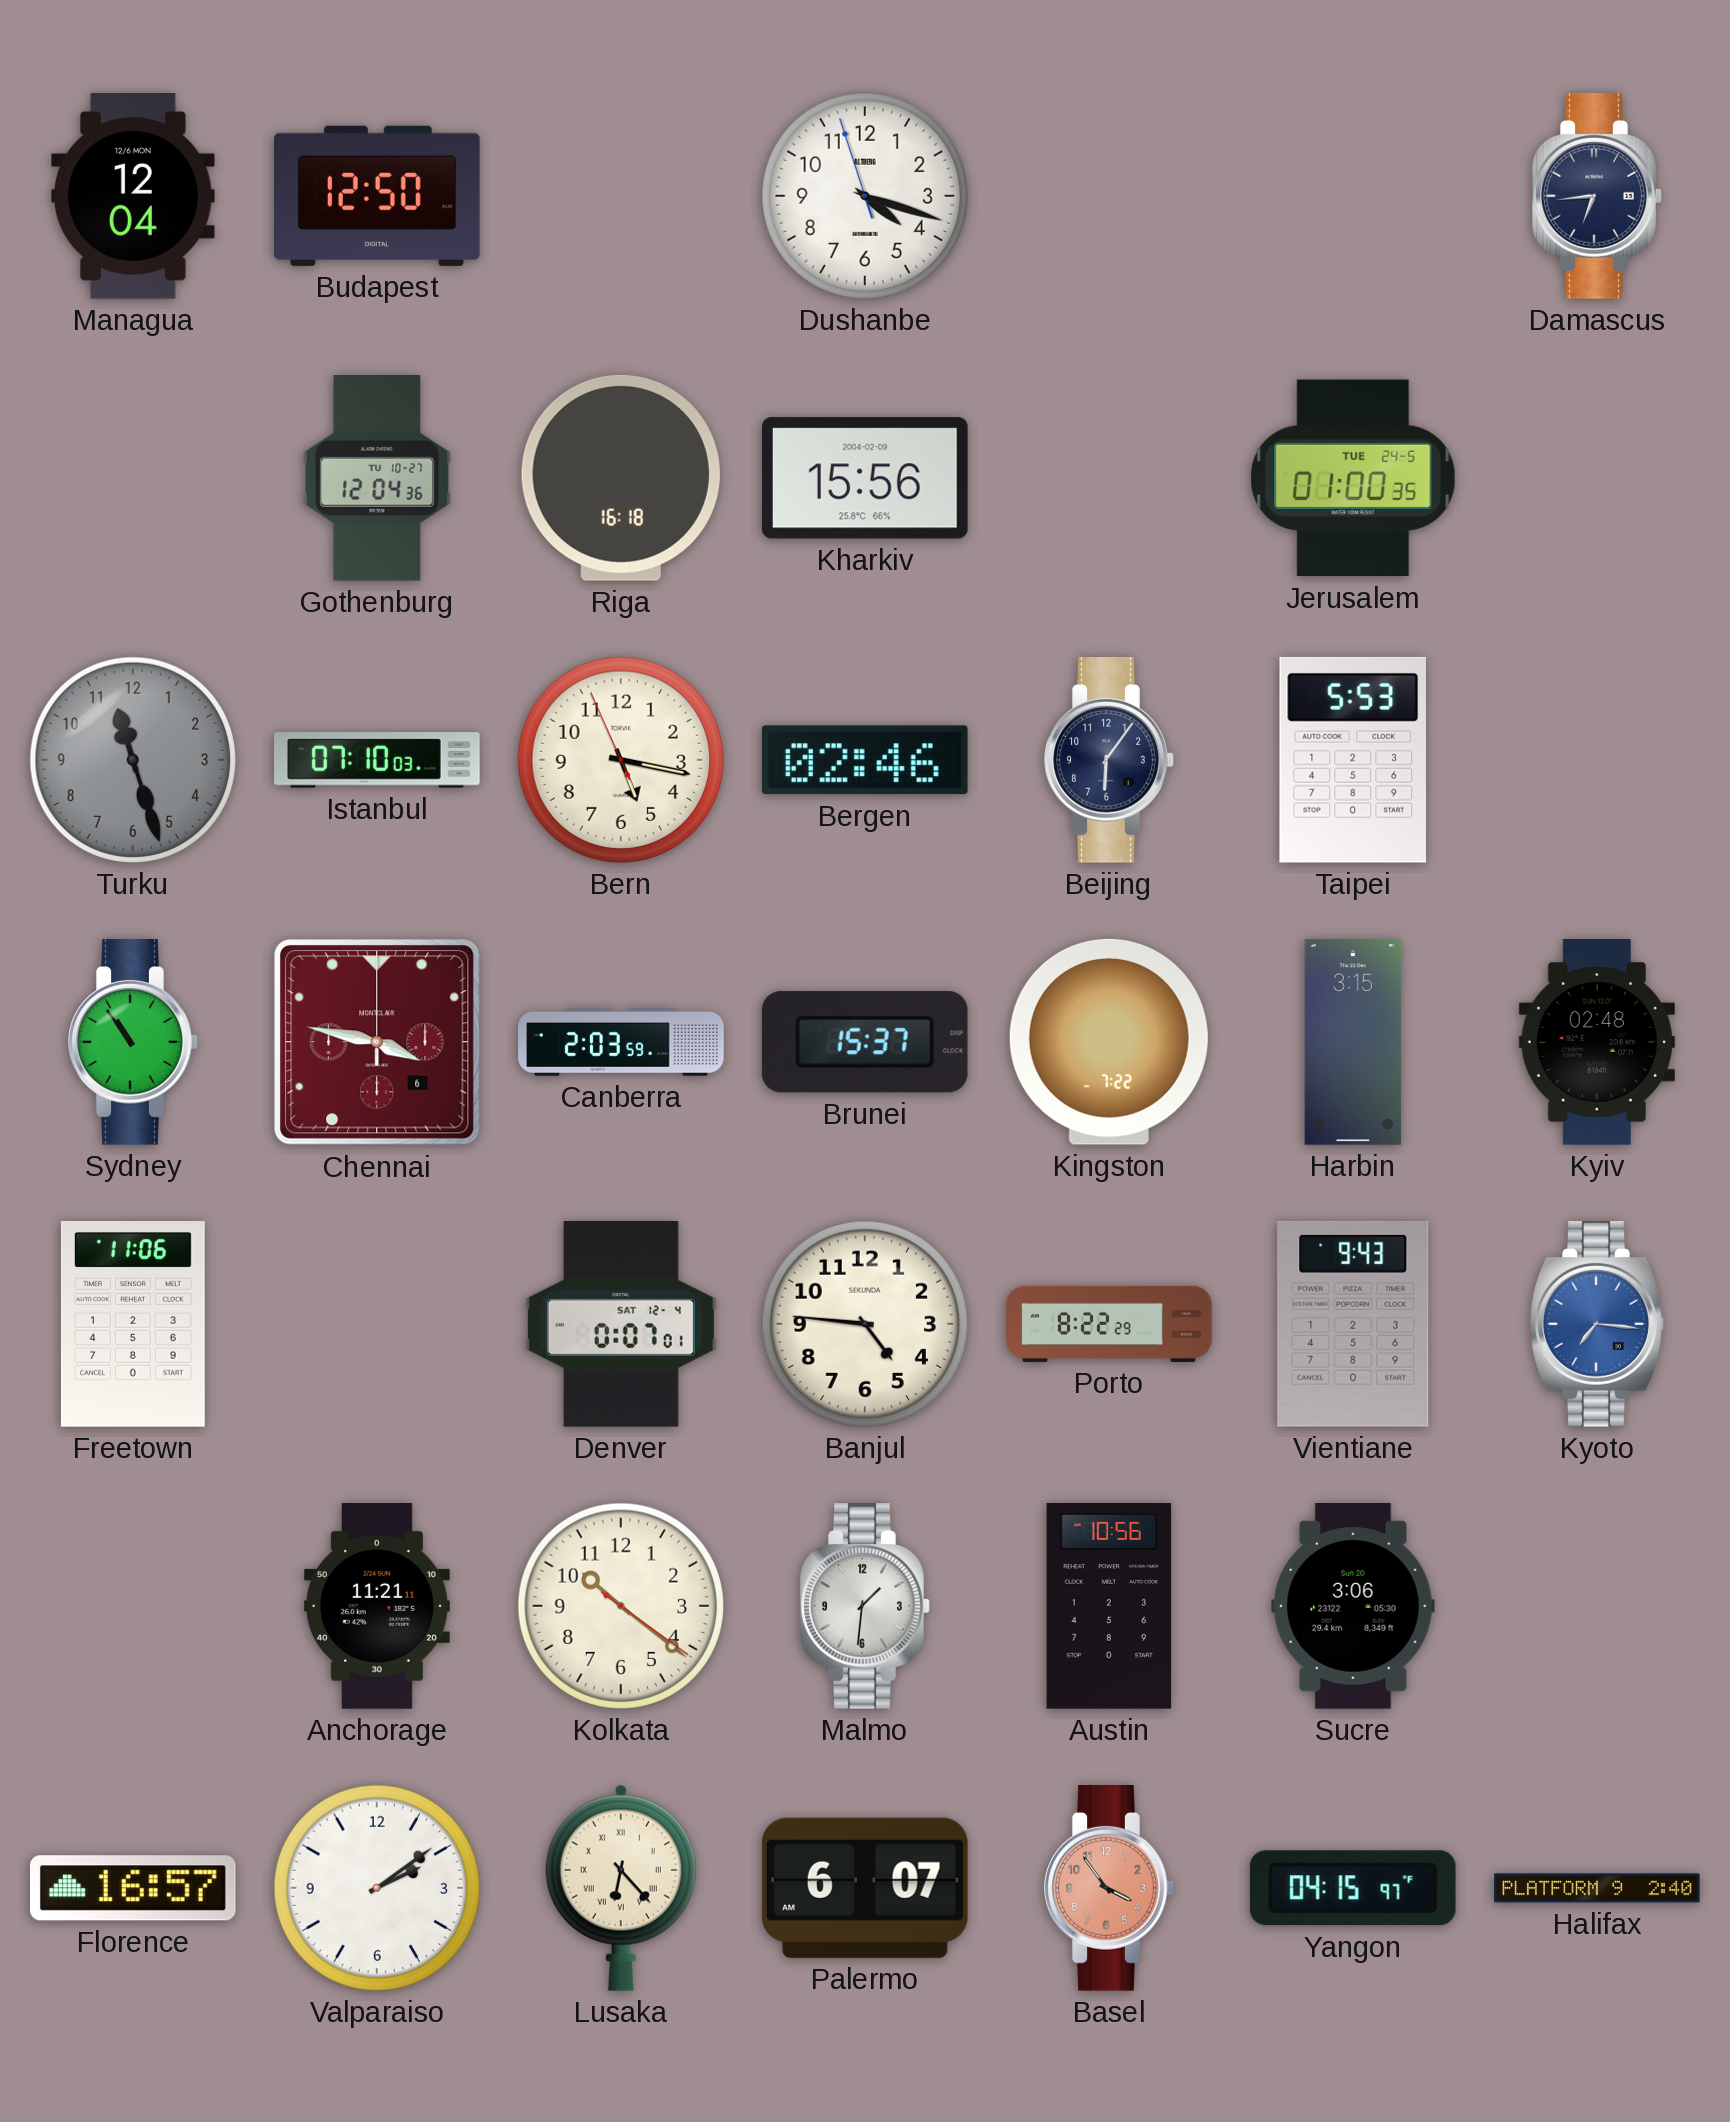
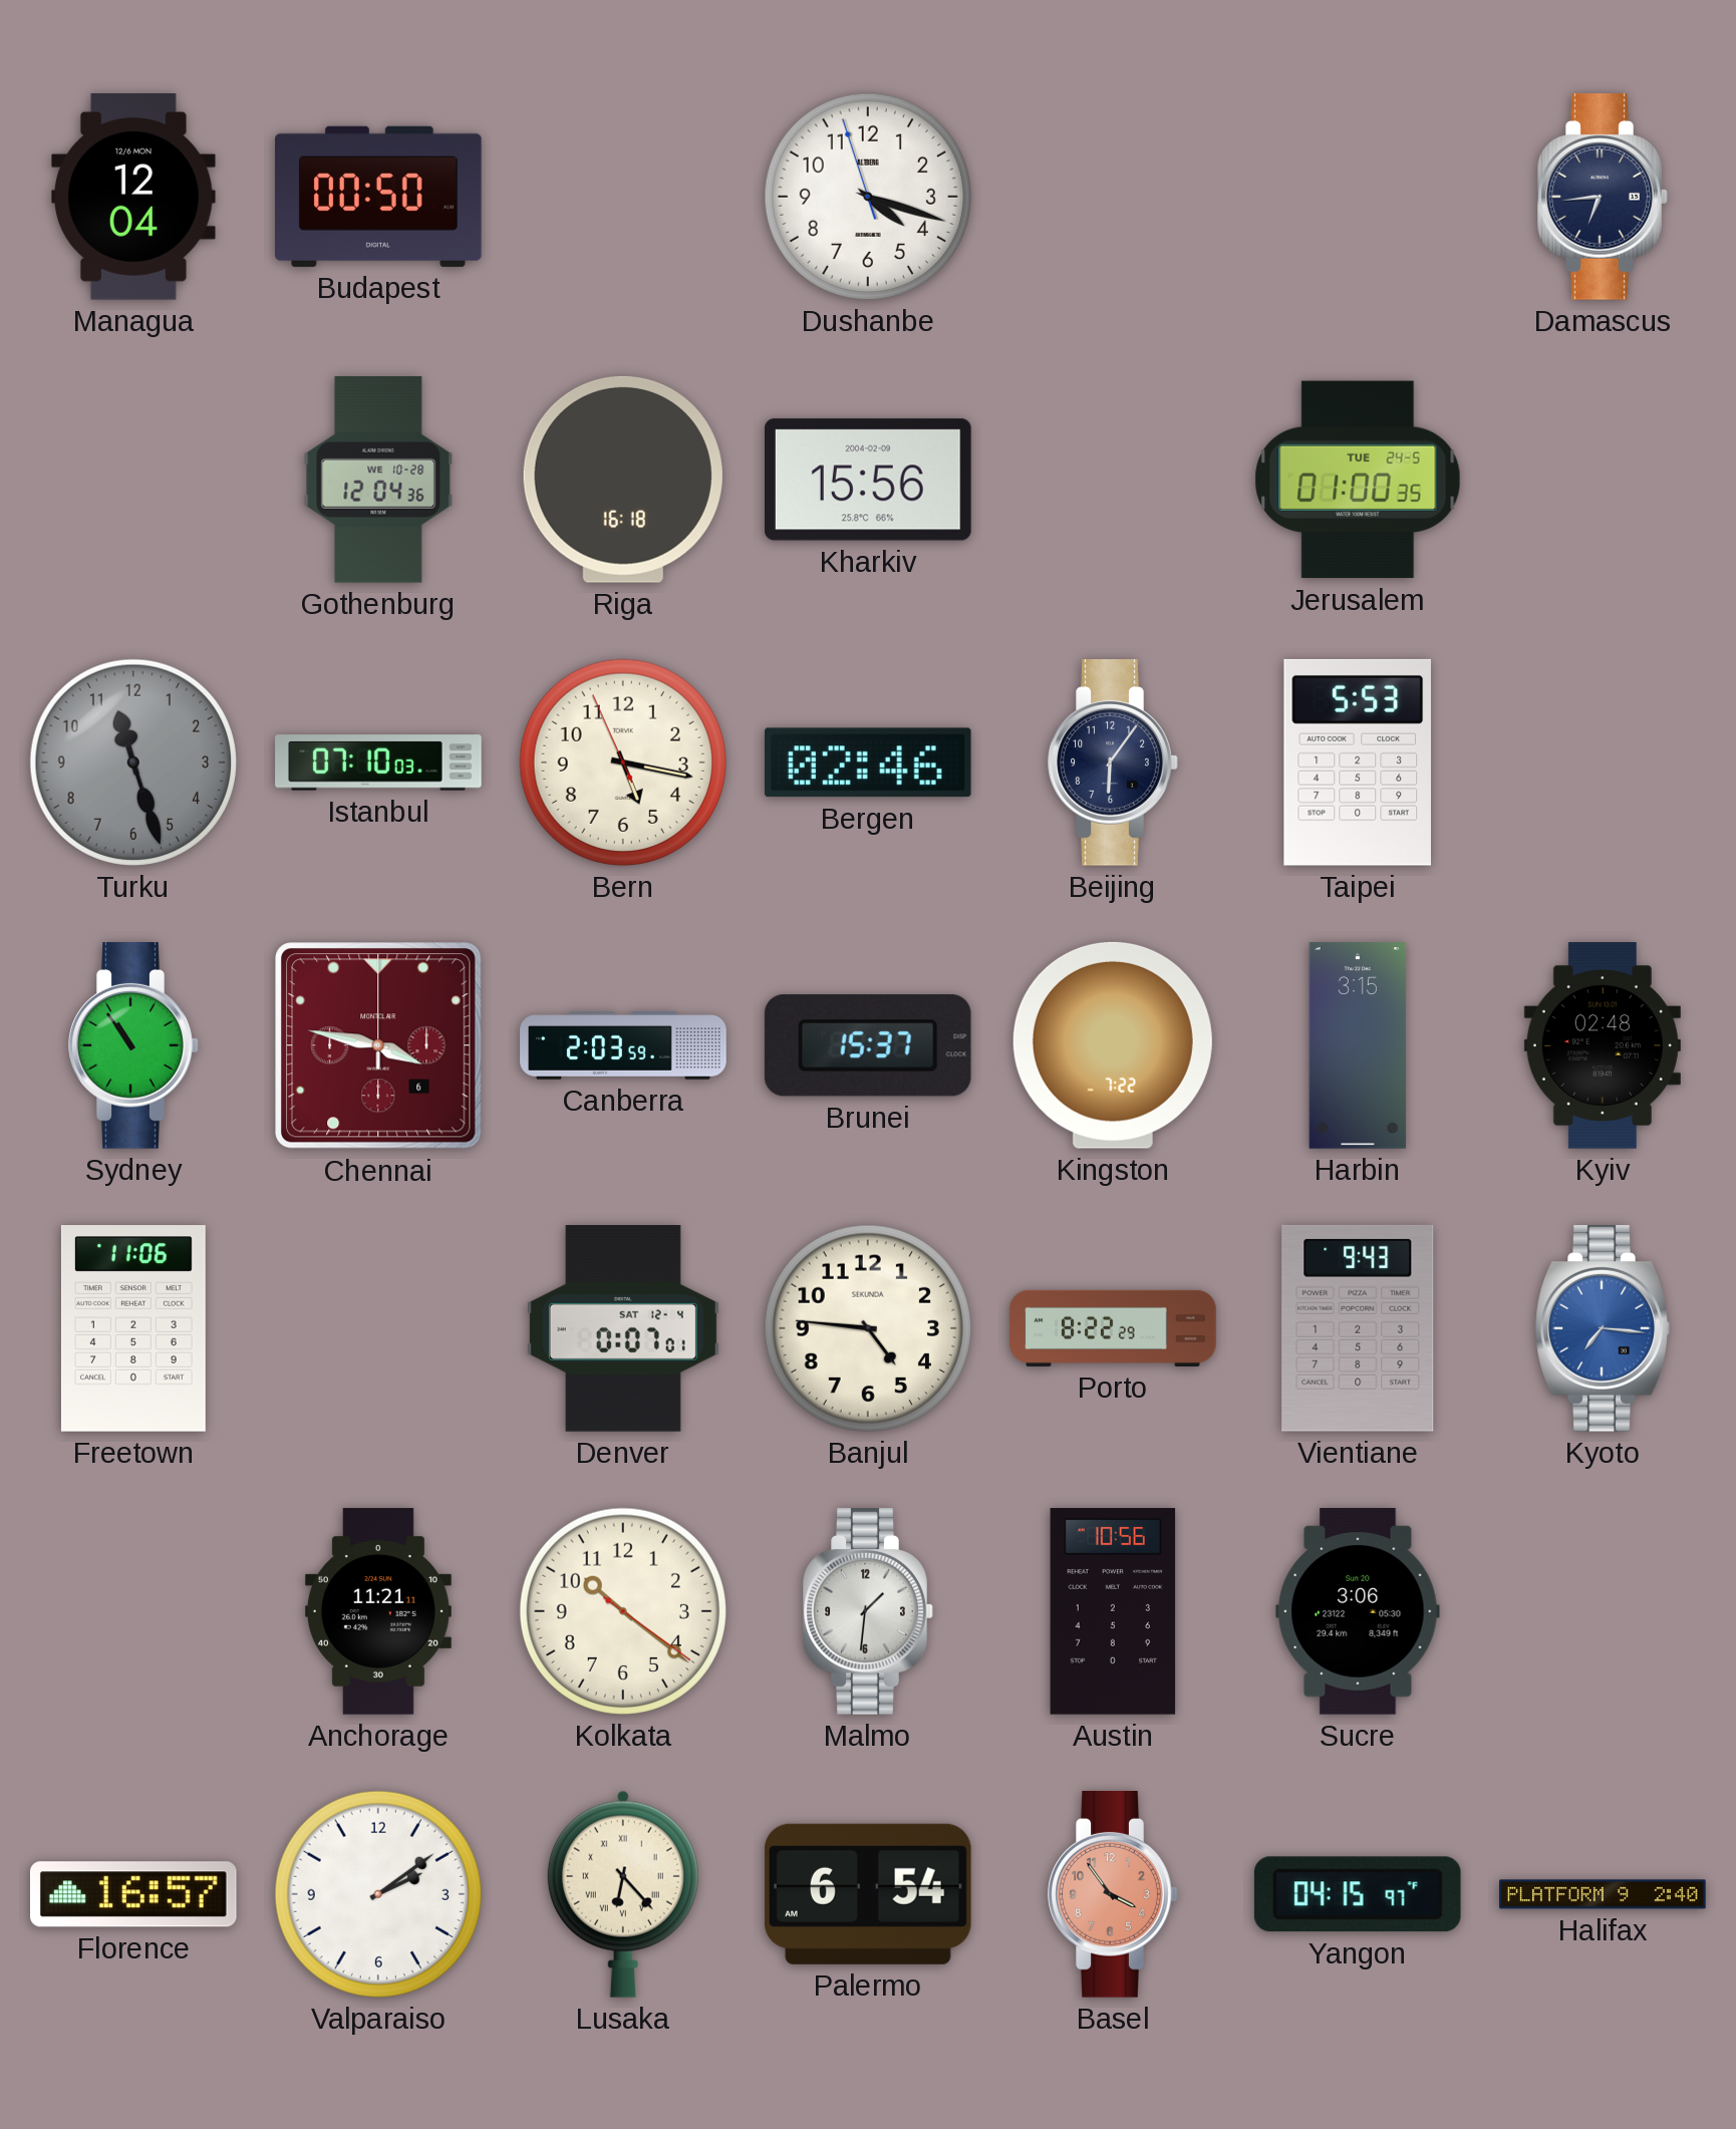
Budapest: 12:50 -> 00:50
Gothenburg date: TU 10-27 -> WE 10-28
Palermo: 6:07 -> 6:54
